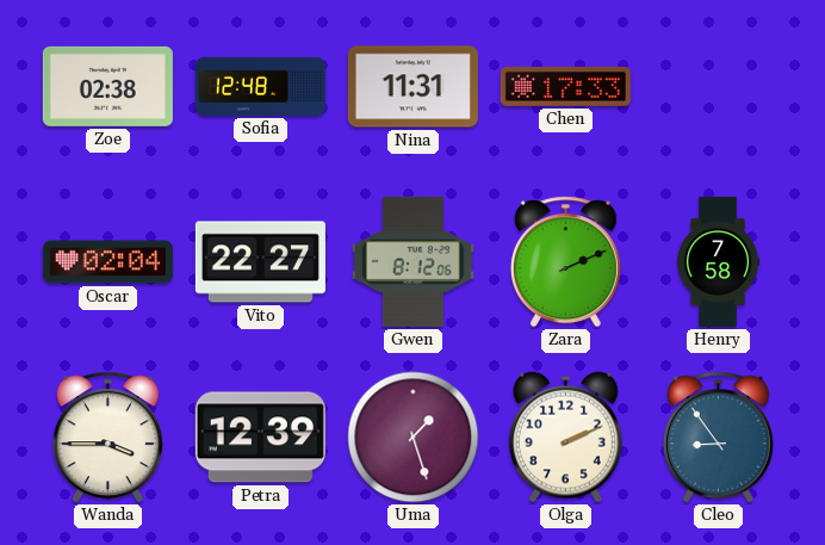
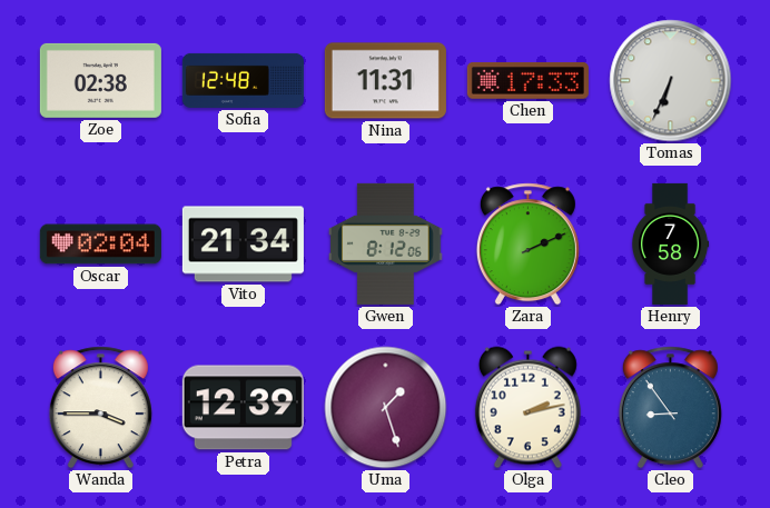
Tomas: none -> 6:34
Vito: 22:27 -> 21:34
Olga: 2:11 -> 2:13
